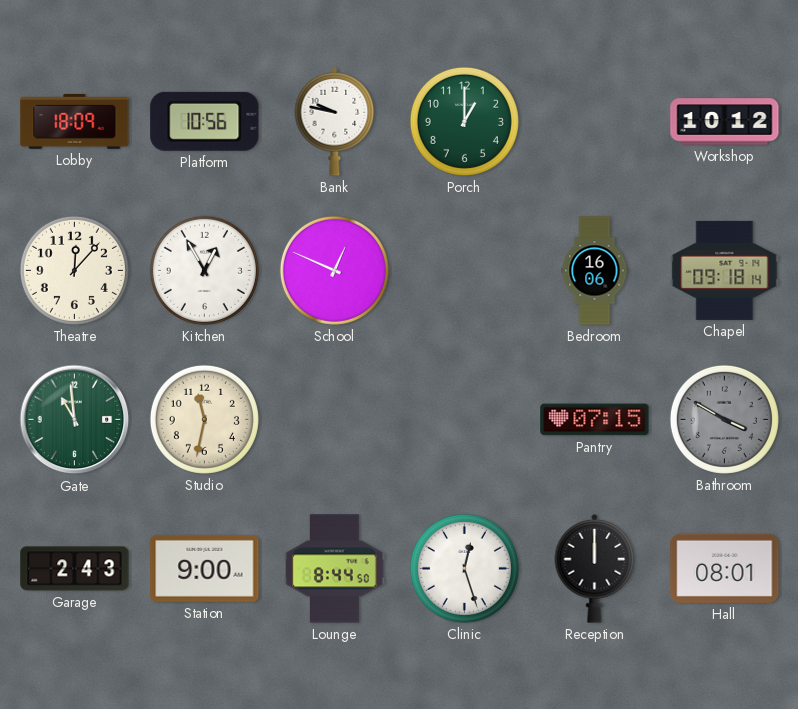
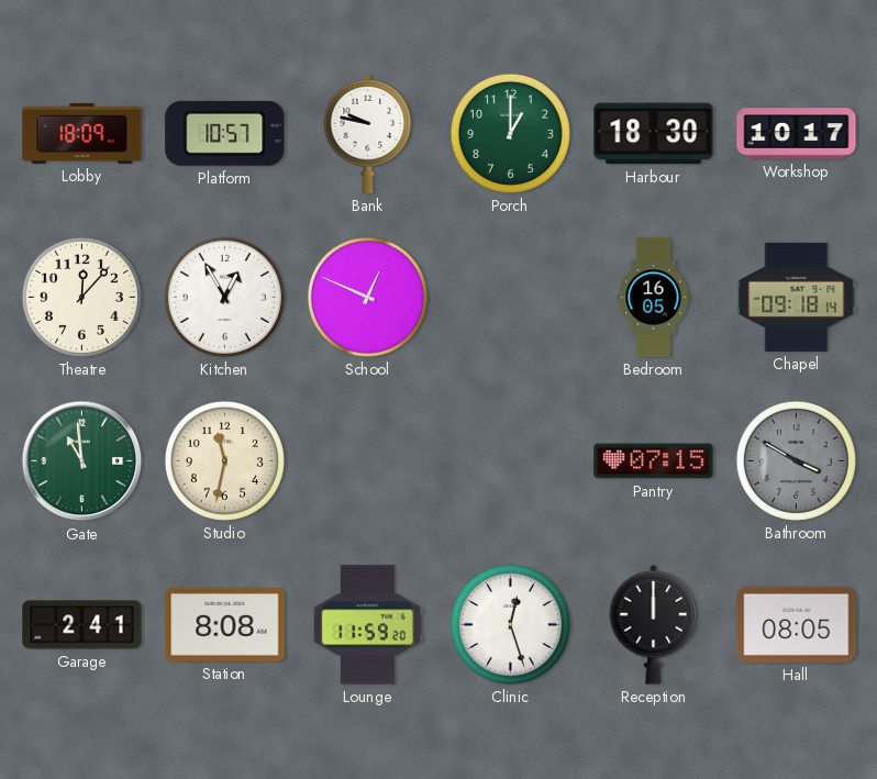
Platform: 10:56 -> 10:57
Harbour: none -> 18:30
Workshop: 10:12 -> 10:17
Bedroom: 16:06 -> 16:05
Garage: 2:43 -> 2:41
Station: 9:00 -> 8:08
Lounge: 8:44 -> 11:59
Hall: 08:01 -> 08:05
